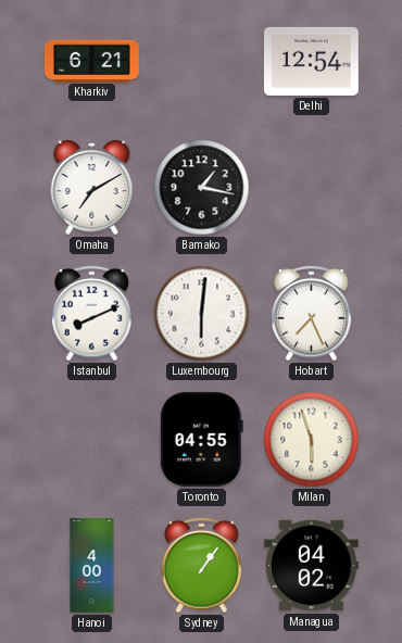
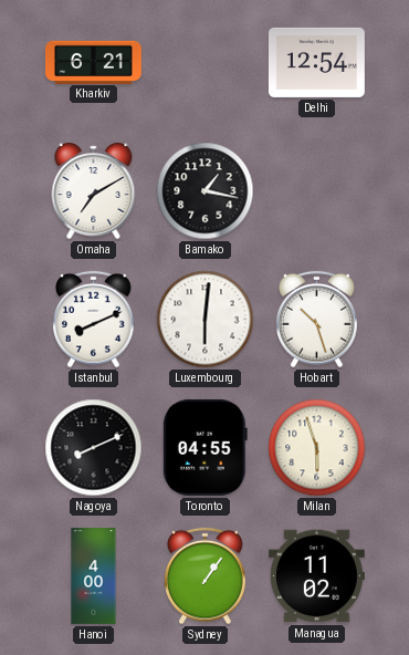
Hobart: 7:26 -> 10:27
Nagoya: none -> 8:11
Managua: 04:02 -> 11:02
